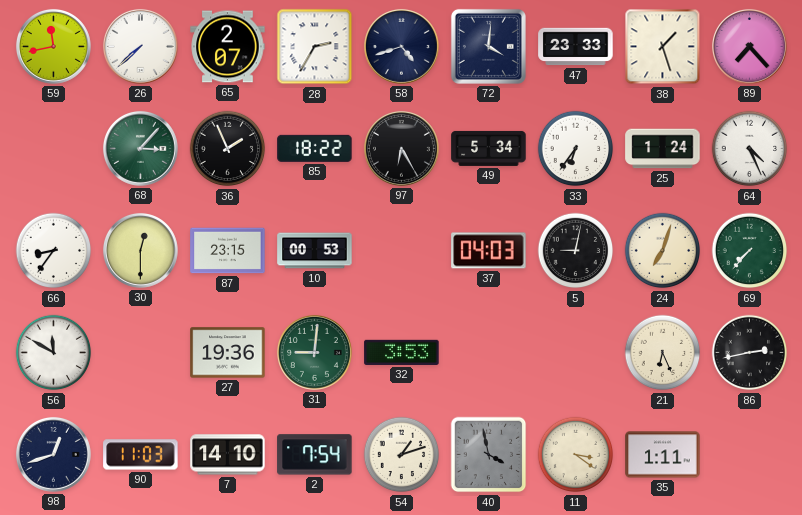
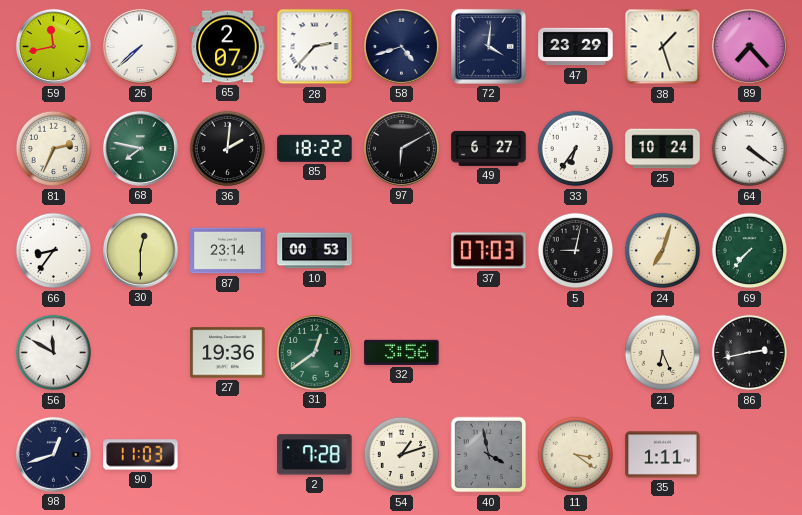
28: 2:35 -> 2:37
47: 23:33 -> 23:29
81: none -> 2:34
68: 3:07 -> 7:47
36: 1:56 -> 2:01
97: 6:25 -> 6:10
49: 5:34 -> 6:27
25: 1:24 -> 10:24
64: 4:26 -> 4:21
87: 23:15 -> 23:14
37: 04:03 -> 07:03
31: 9:01 -> 12:39
32: 3:53 -> 3:56
7: 14:10 -> none
2: 7:54 -> 7:28
